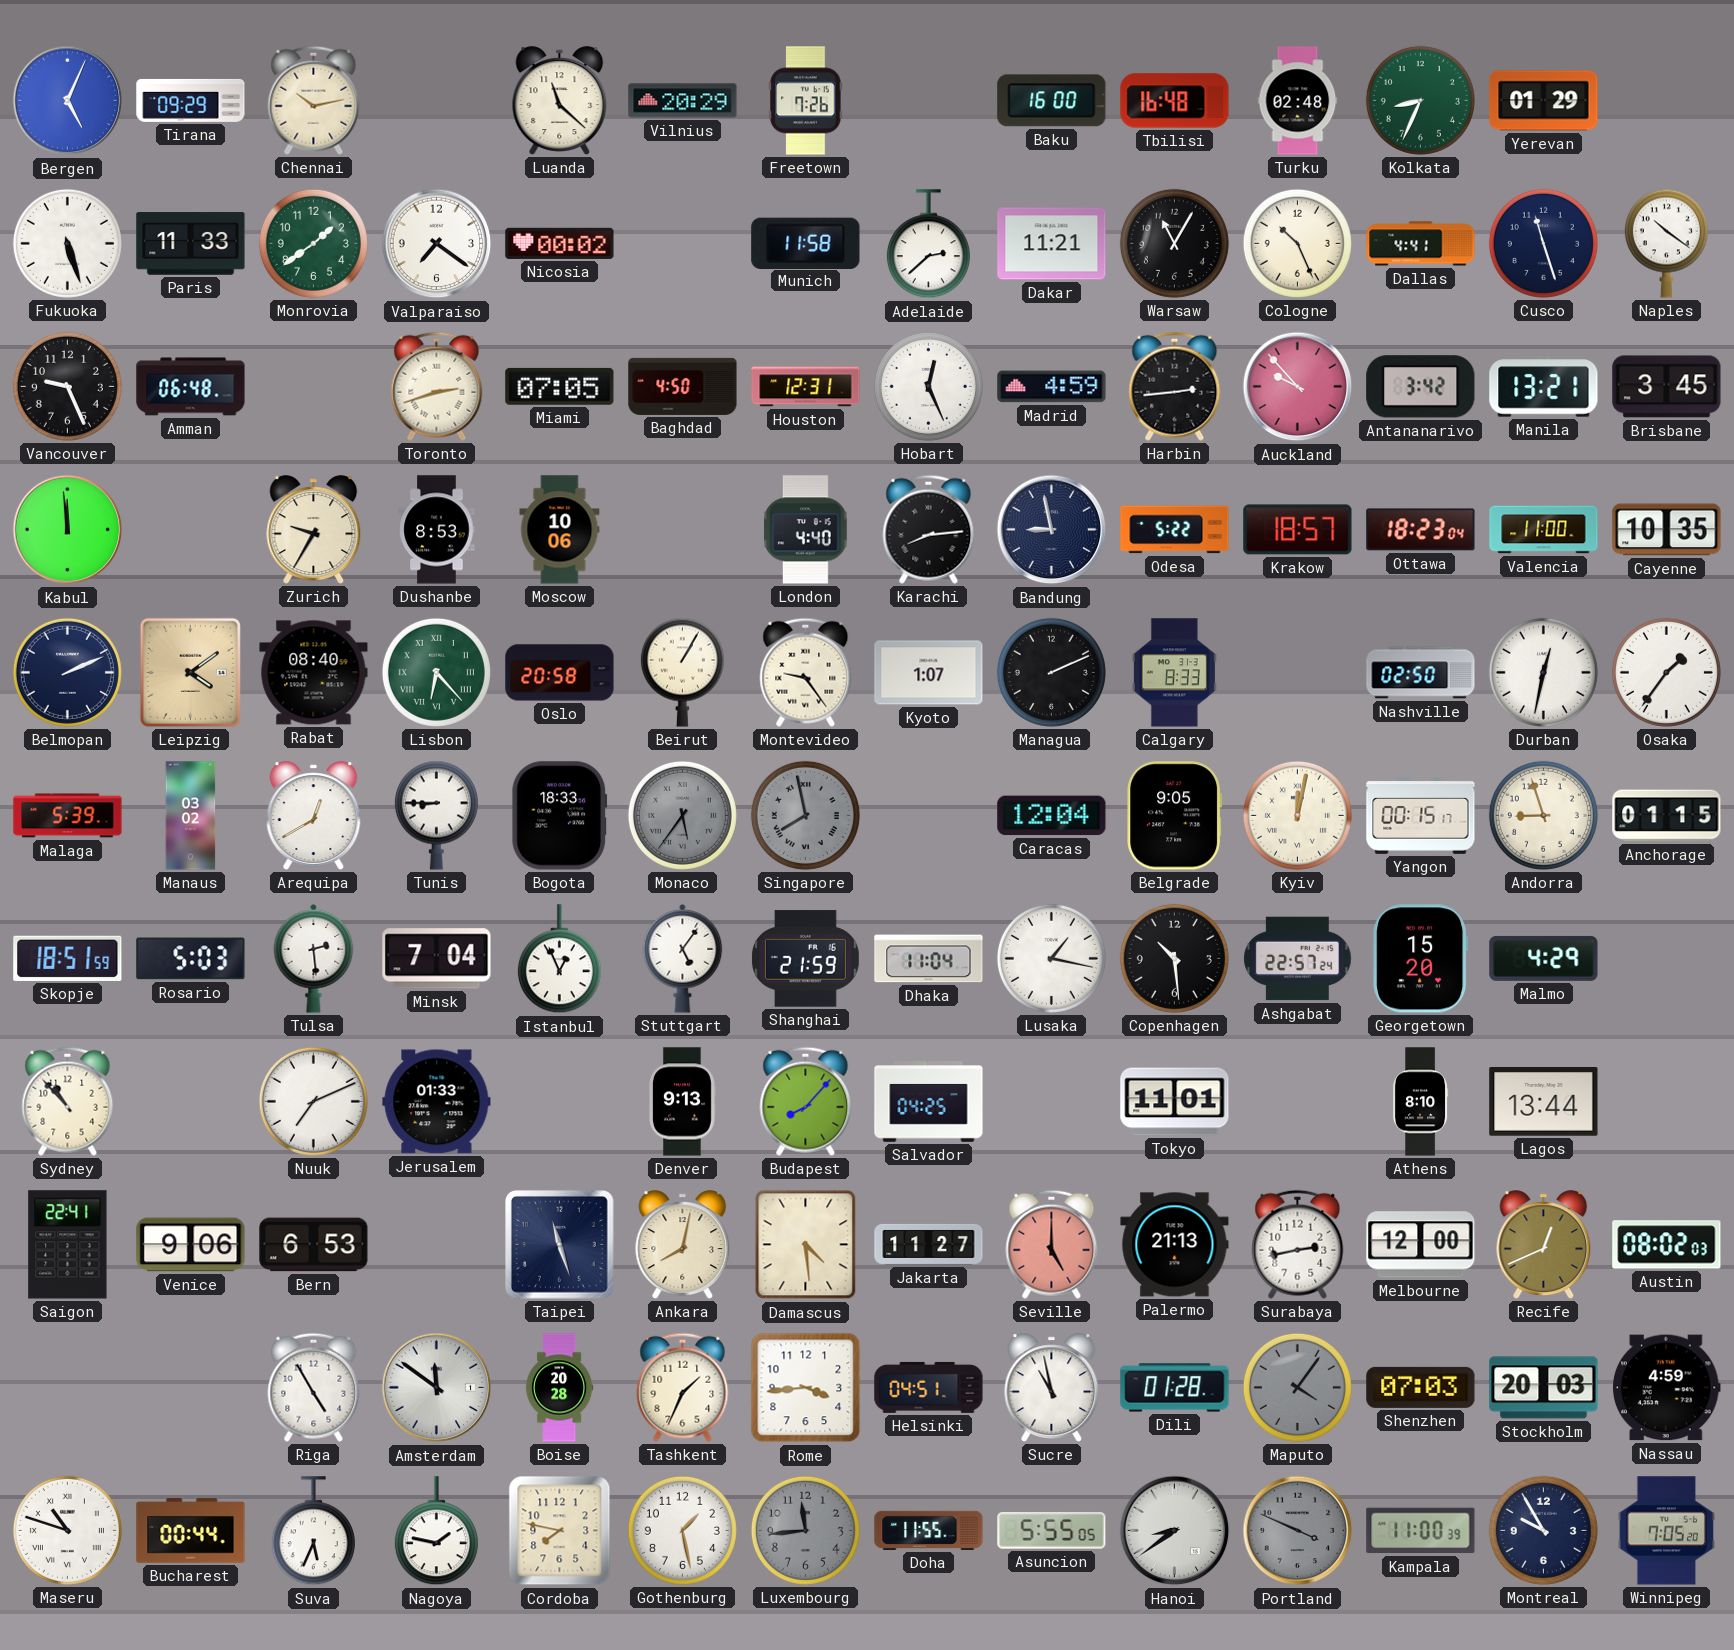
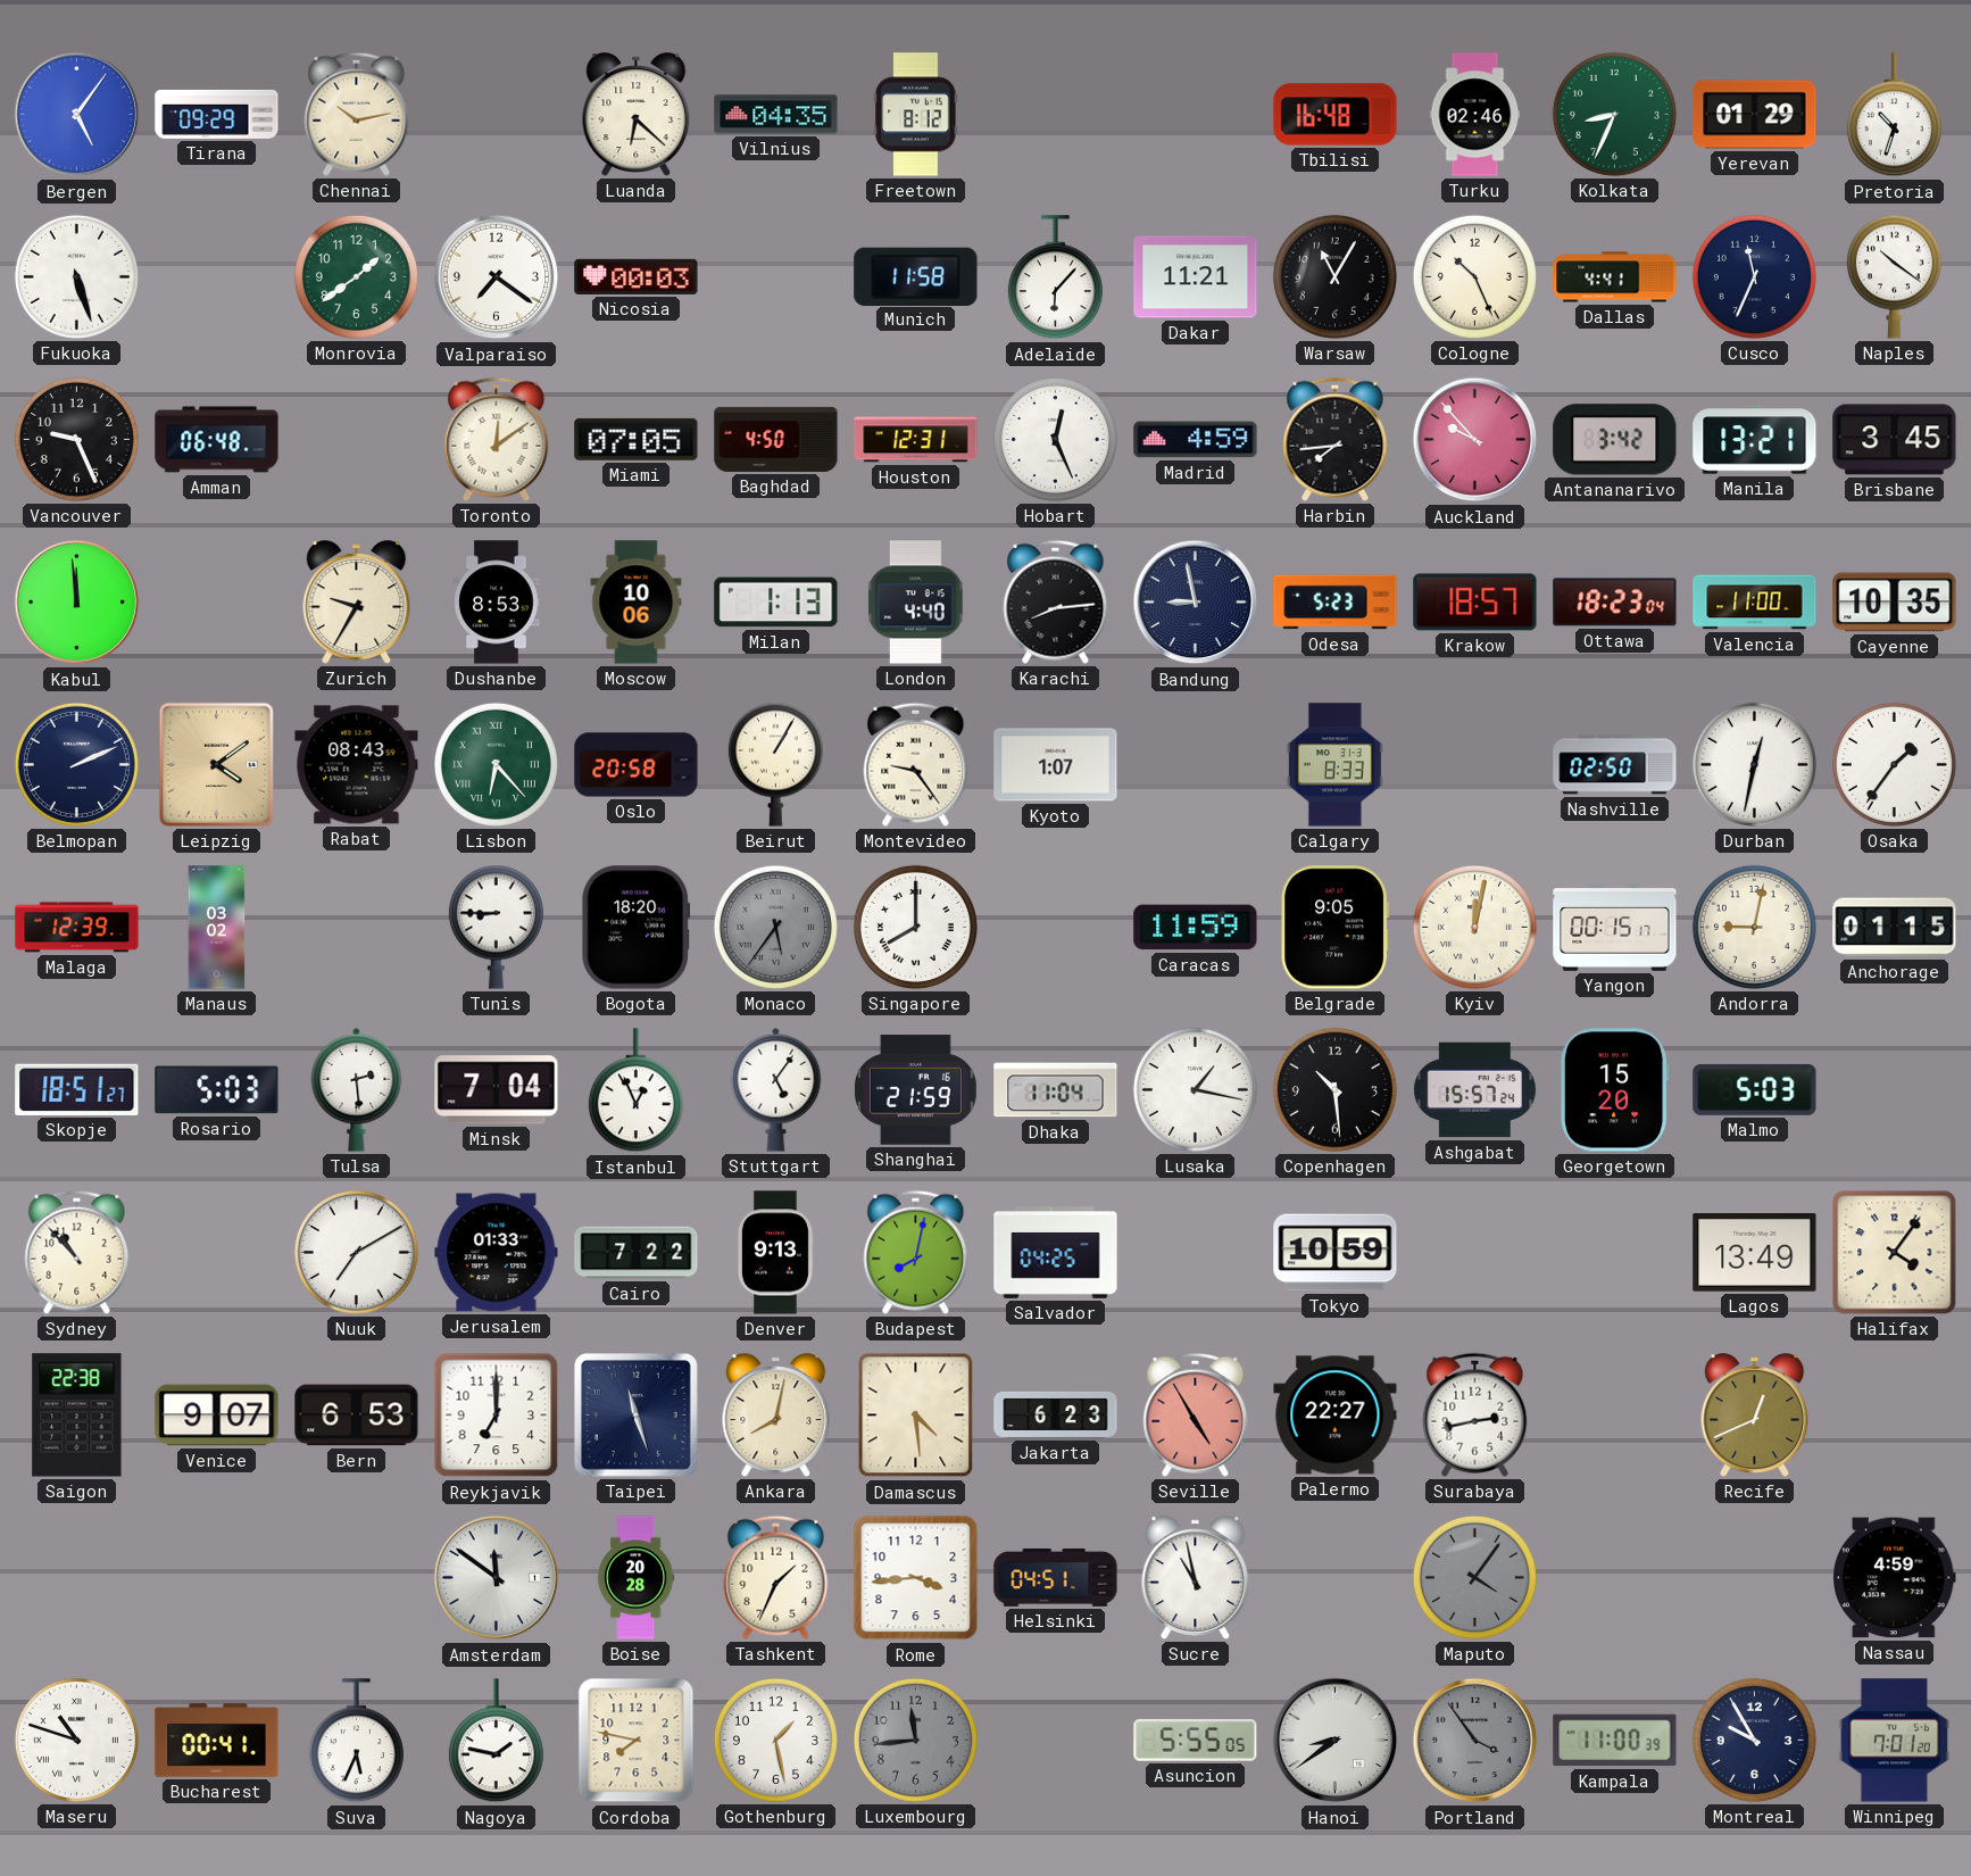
Bergen: 5:04 -> 5:06
Luanda: 11:22 -> 6:22
Vilnius: 20:29 -> 04:35
Freetown: 7:26 -> 8:12
Baku: 16:00 -> none
Turku: 02:48 -> 02:46
Pretoria: none -> 10:33
Paris: 11:33 -> none
Nicosia: 00:02 -> 00:03
Adelaide: 2:38 -> 6:07
Cusco: 11:27 -> 11:34
Toronto: 2:42 -> 12:09
Harbin: 2:44 -> 7:44
Milan: none -> 1:13
Odesa: 5:22 -> 5:23
Rabat: 08:40 -> 08:43
Managua: 2:11 -> none
Malaga: 5:39 -> 12:39
Arequipa: 12:40 -> none
Bogota: 18:33 -> 18:20
Singapore: 7:58 -> 8:00
Singapore dial: grey -> white
Caracas: 12:04 -> 11:59
Andorra: 8:57 -> 9:02
Skopje: 18:51:59 -> 18:51:27
Ashgabat: 22:57 -> 15:57
Malmo: 4:29 -> 5:03
Nuuk: 7:11 -> 7:10
Cairo: none -> 7:22
Budapest: 8:07 -> 8:02
Tokyo: 11:01 -> 10:59
Athens: 8:10 -> none
Lagos: 13:44 -> 13:49
Halifax: none -> 4:06
Saigon: 22:41 -> 22:38
Venice: 9:06 -> 9:07
Reykjavik: none -> 7:00
Jakarta: 11:27 -> 6:23
Seville: 5:00 -> 4:55
Palermo: 21:13 -> 22:27
Melbourne: 12:00 -> none
Austin: 08:02 -> none
Riga: 4:55 -> none
Dili: 01:28 -> none
Shenzhen: 07:03 -> none
Stockholm: 20:03 -> none
Bucharest: 00:44 -> 00:41
Doha: 11:55 -> none
Portland: 3:49 -> 3:54
Winnipeg: 7:05 -> 7:01
